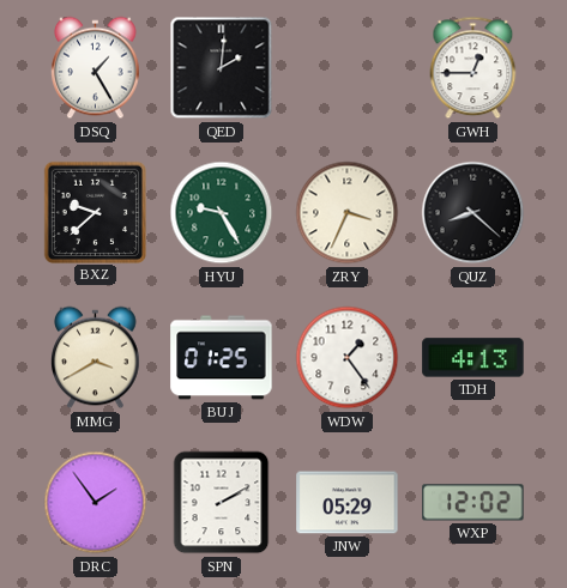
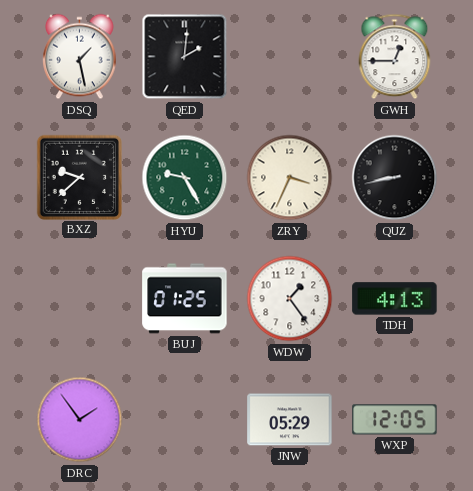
DSQ: 1:25 -> 1:28
QUZ: 8:22 -> 8:43
MMG: 3:40 -> none
SPN: 2:10 -> none
WXP: 12:02 -> 12:05
